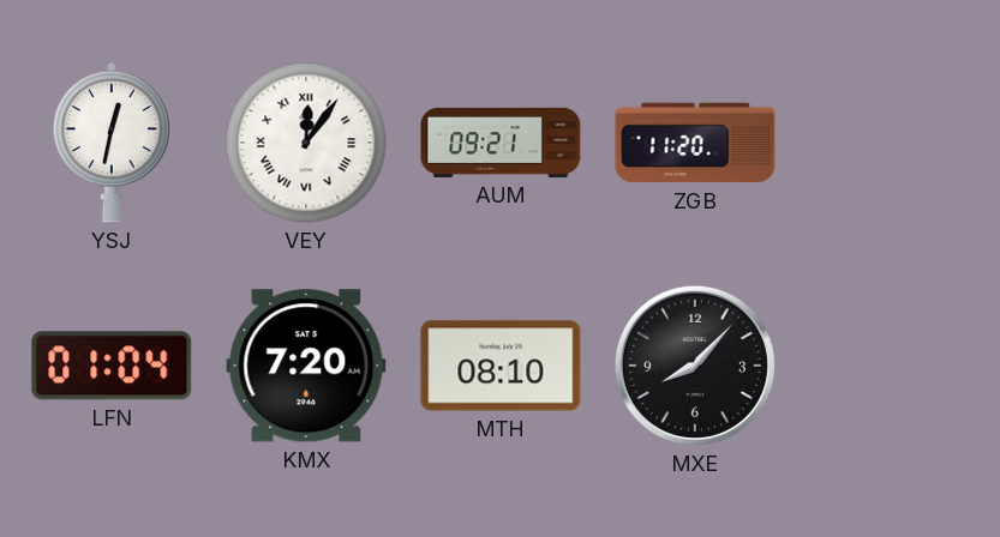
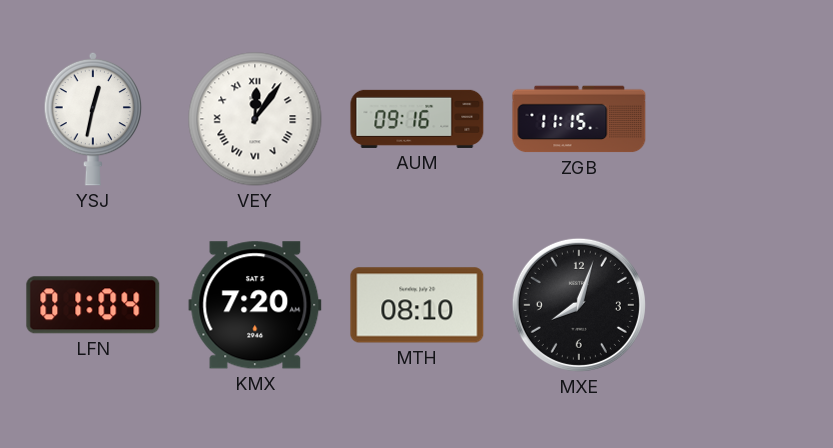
AUM: 09:21 -> 09:16
ZGB: 11:20 -> 11:15
MXE: 8:07 -> 8:03
